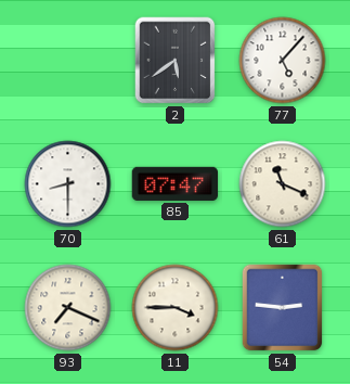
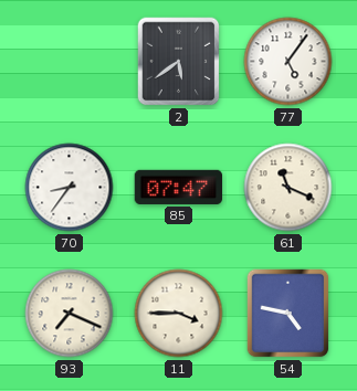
77: 5:07 -> 5:06
70: 8:30 -> 8:36
54: 2:46 -> 4:47
